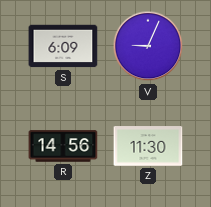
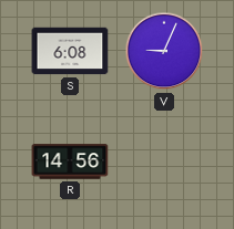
S: 6:09 -> 6:08
Z: 11:30 -> none
